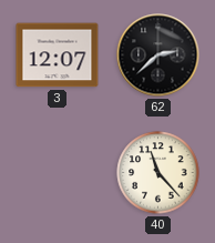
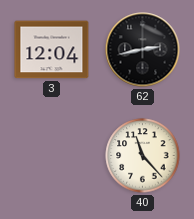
3: 12:07 -> 12:04
62: 2:38 -> 2:43
